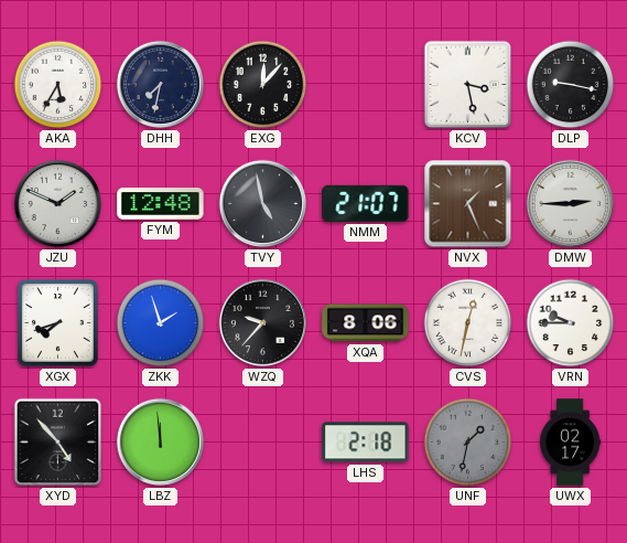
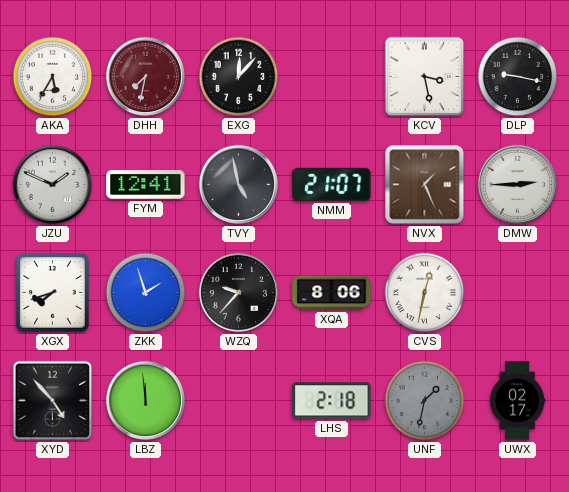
DHH dial: navy -> burgundy
FYM: 12:48 -> 12:41
VRN: 9:45 -> none
